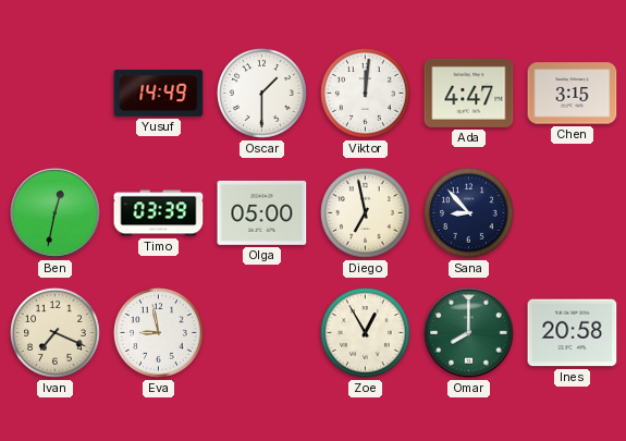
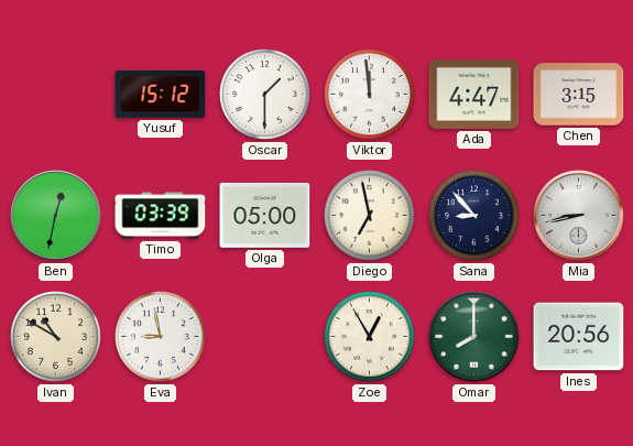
Yusuf: 14:49 -> 15:12
Viktor: 12:01 -> 11:59
Mia: none -> 8:43
Ivan: 7:19 -> 10:50
Ines: 20:58 -> 20:56
